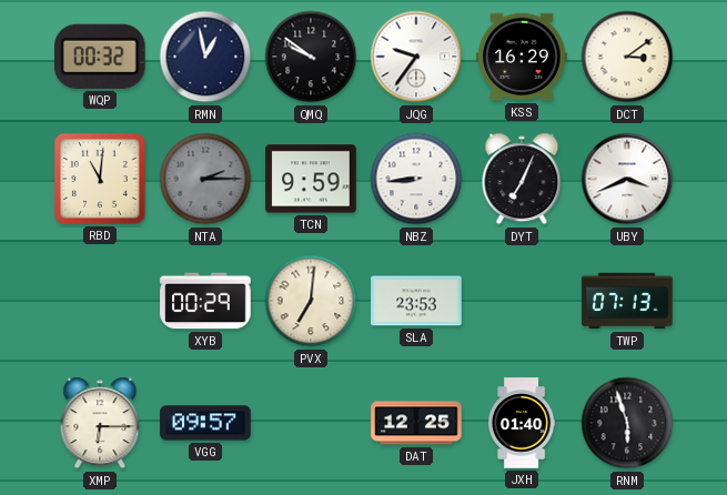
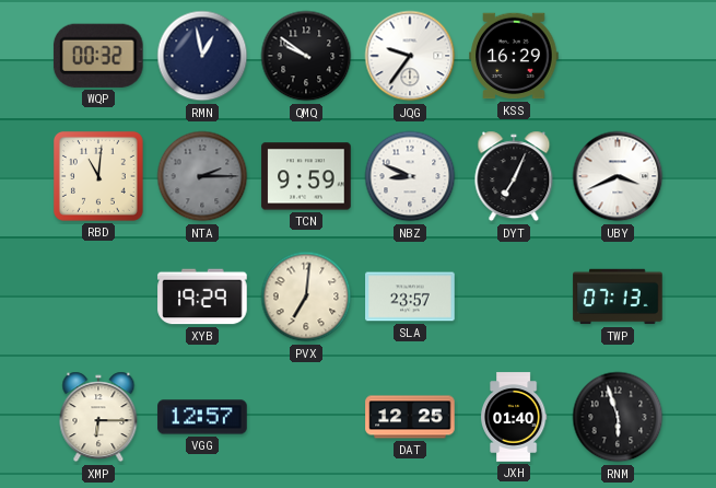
DCT: 3:09 -> none
NBZ: 8:44 -> 8:49
XYB: 00:29 -> 19:29
SLA: 23:53 -> 23:57
VGG: 09:57 -> 12:57
